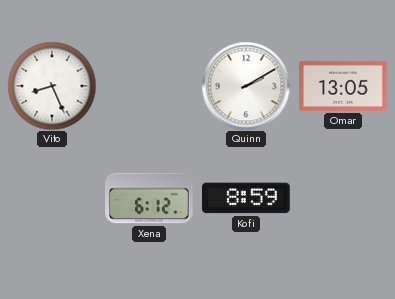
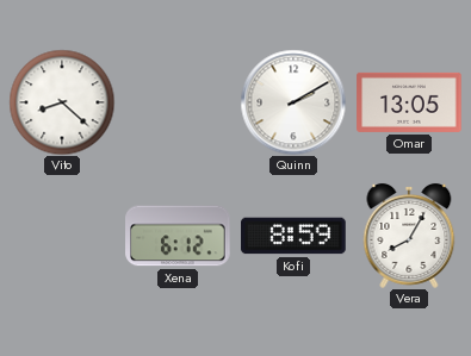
Vito: 8:26 -> 8:22
Vera: none -> 8:05
